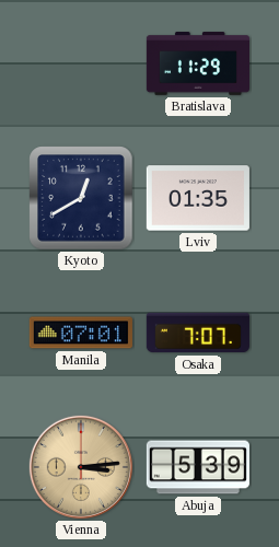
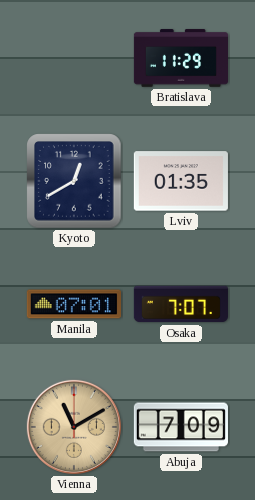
Vienna: 3:14 -> 11:10
Abuja: 5:39 -> 7:09
